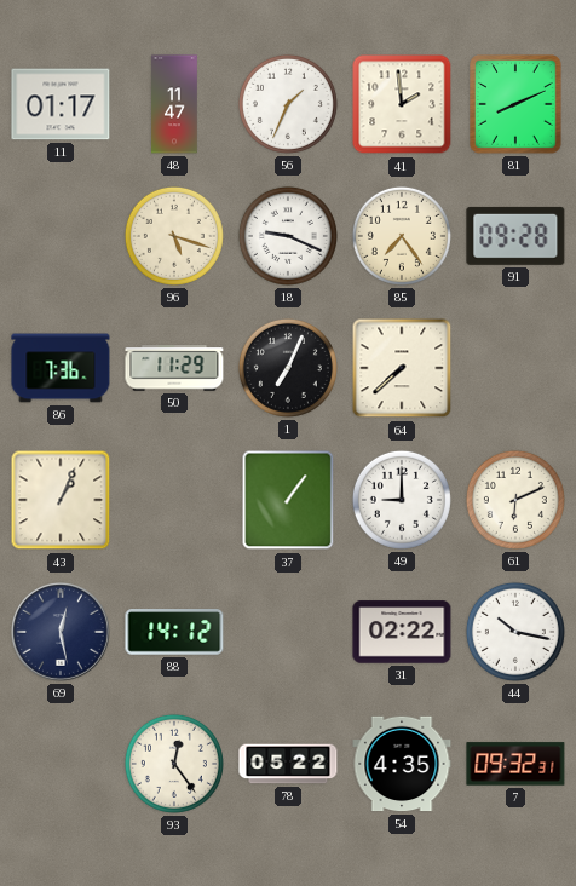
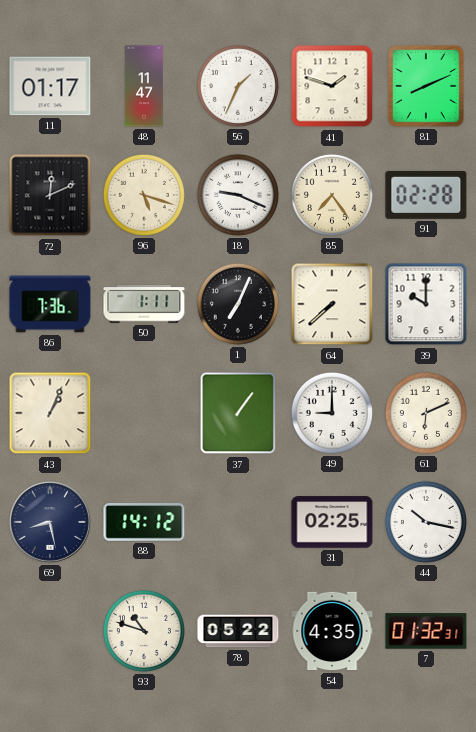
41: 1:59 -> 1:48
72: none -> 12:11
91: 09:28 -> 02:28
50: 11:29 -> 1:11
39: none -> 10:00
69: 12:28 -> 8:28
31: 02:22 -> 02:25
93: 12:24 -> 10:48
7: 09:32 -> 01:32
